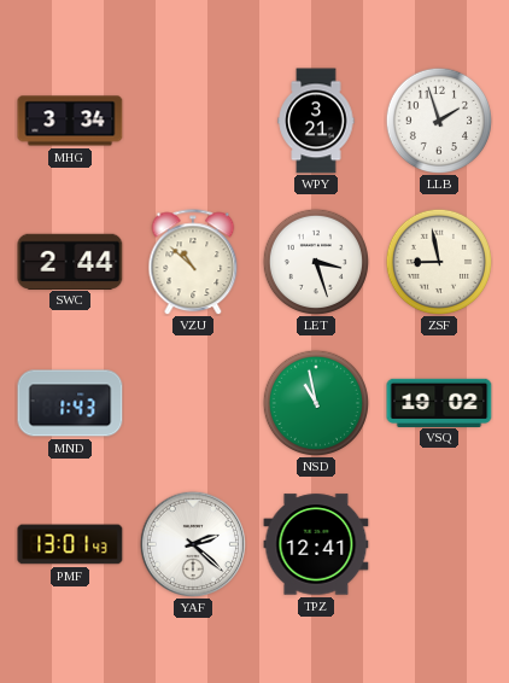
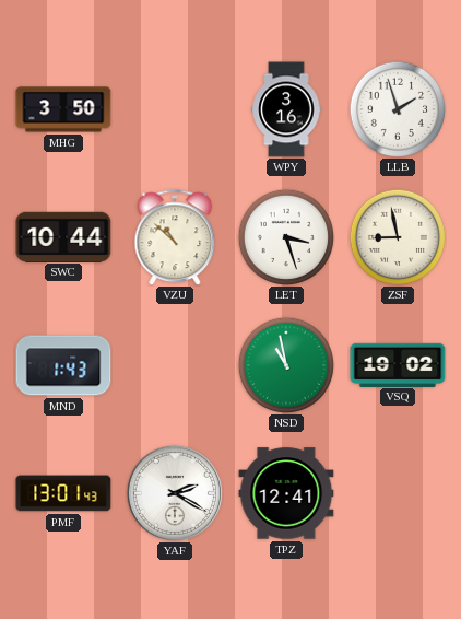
MHG: 3:34 -> 3:50
WPY: 3:21 -> 3:16
SWC: 2:44 -> 10:44
YAF: 2:22 -> 2:20
